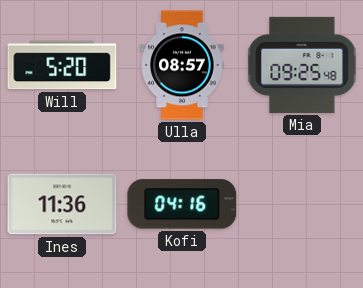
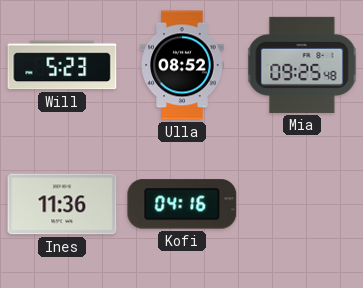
Will: 5:20 -> 5:23
Ulla: 08:57 -> 08:52
